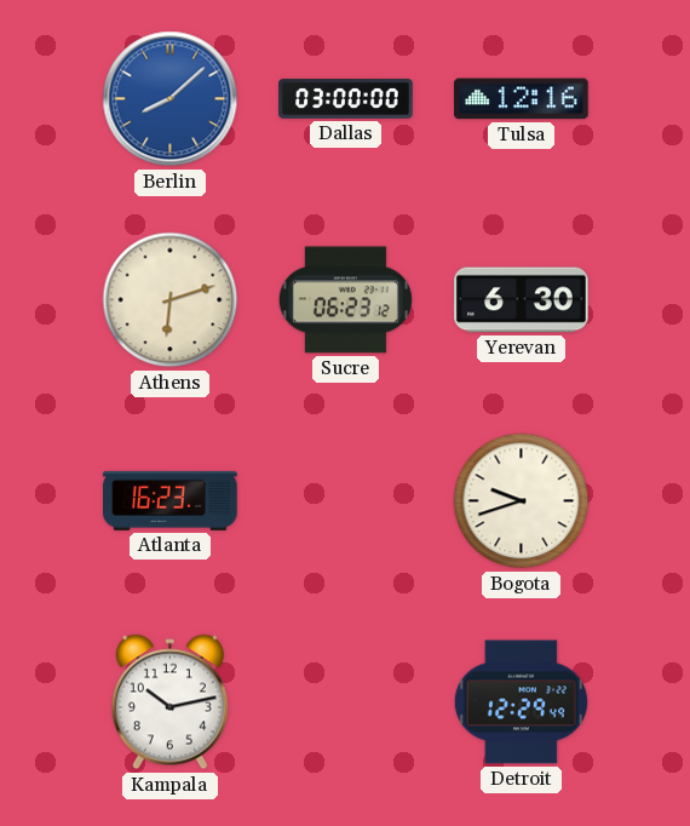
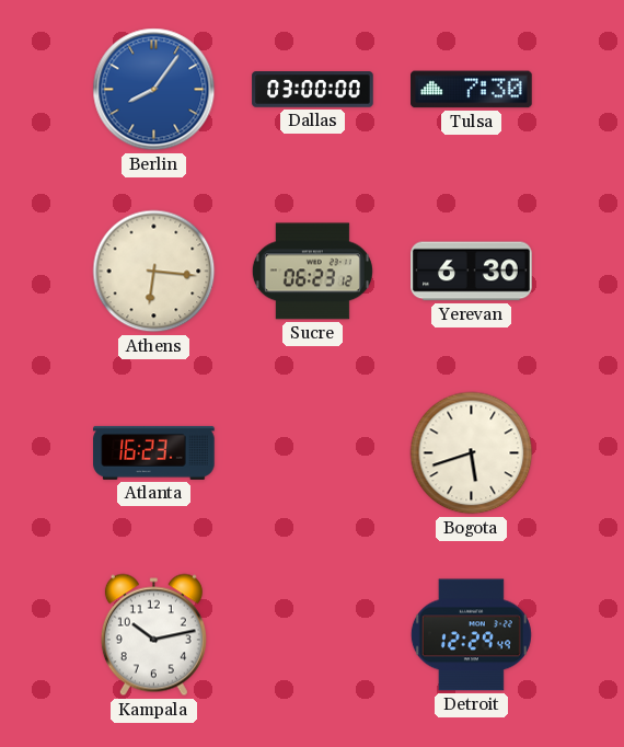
Berlin: 8:08 -> 8:06
Tulsa: 12:16 -> 7:30
Athens: 6:12 -> 6:16
Bogota: 9:42 -> 5:42
